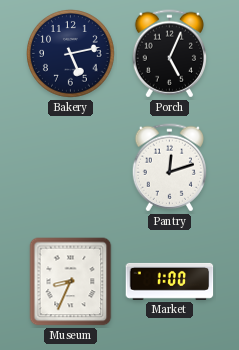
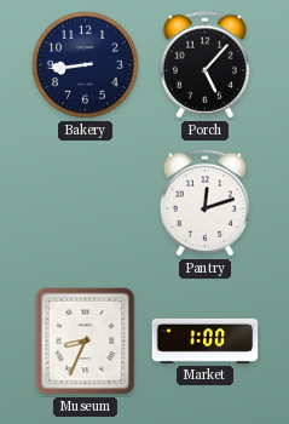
Bakery: 5:13 -> 8:44
Porch: 5:04 -> 5:07
